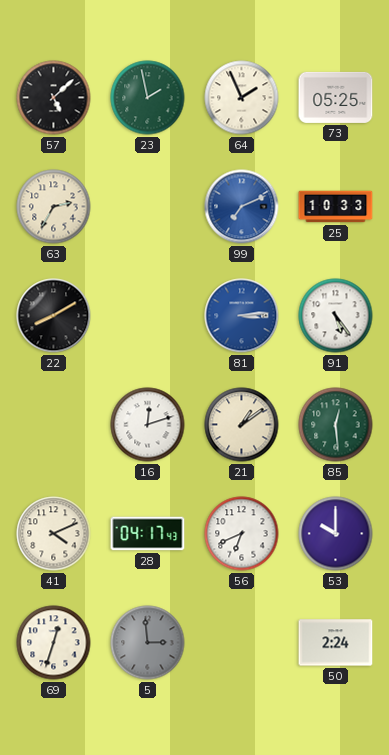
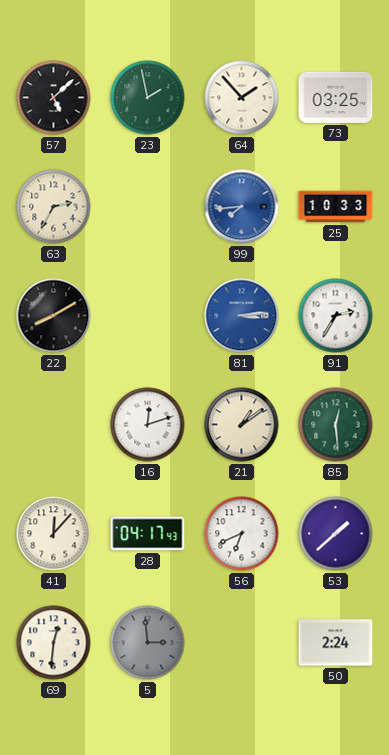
64: 1:56 -> 1:53
73: 05:25 -> 03:25
99: 7:11 -> 7:44
91: 5:24 -> 2:35
41: 4:11 -> 12:07
53: 10:00 -> 1:38
69: 12:33 -> 12:31
